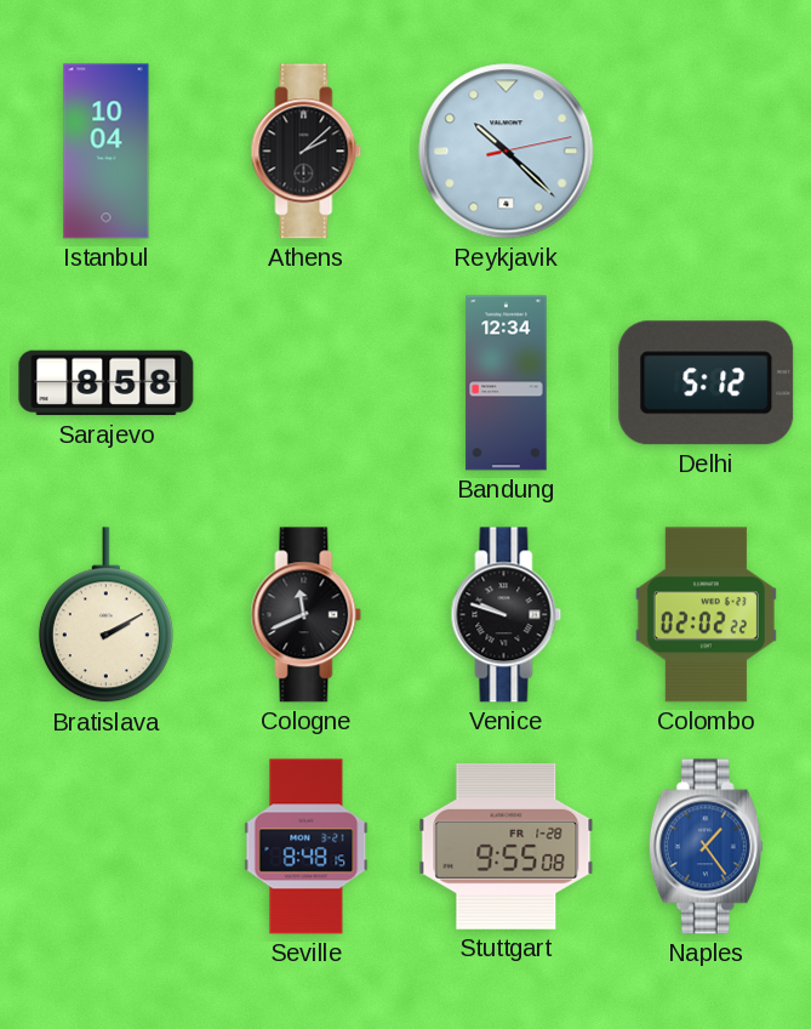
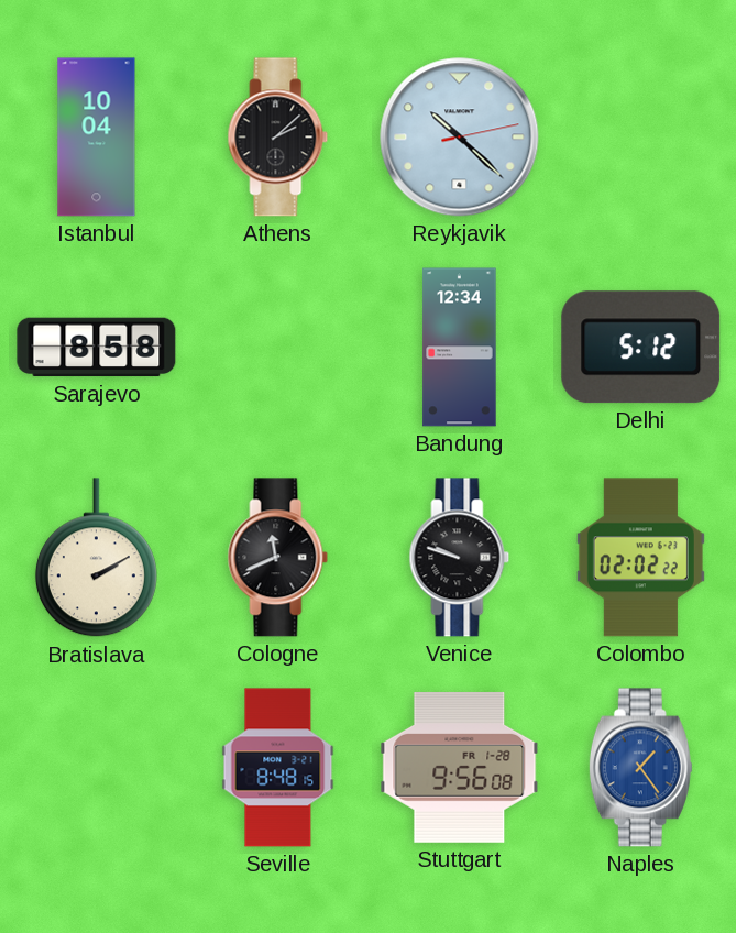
Stuttgart: 9:55 -> 9:56
